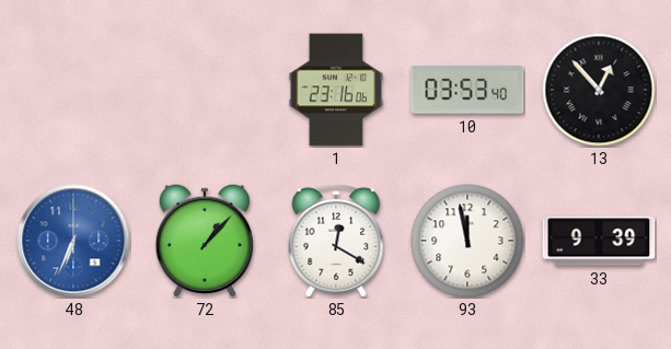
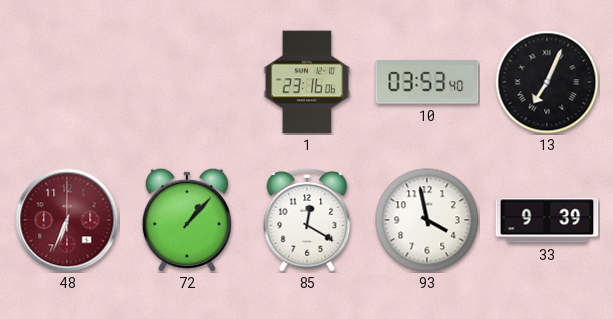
13: 12:53 -> 7:04
48 dial: blue -> burgundy
93: 11:58 -> 3:58
